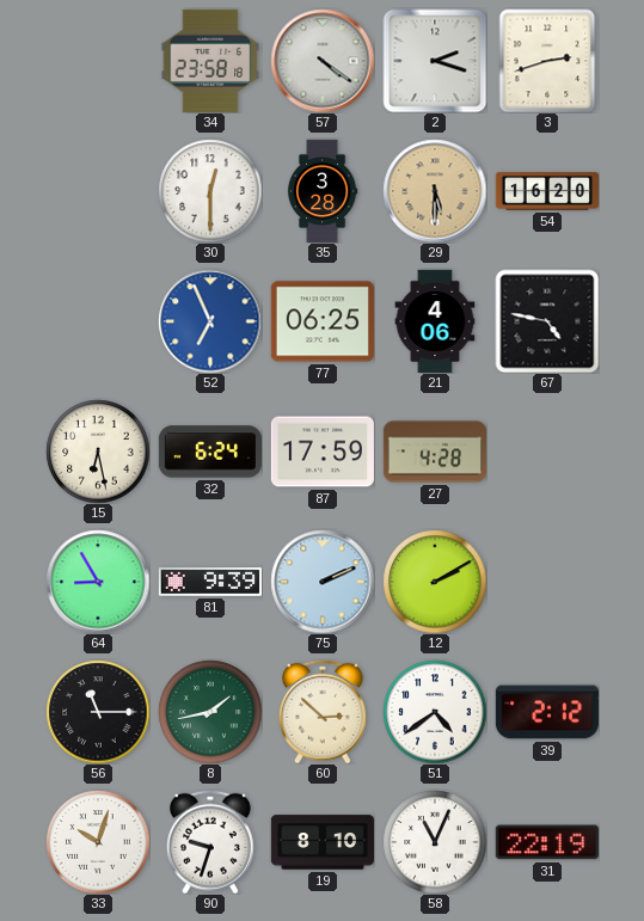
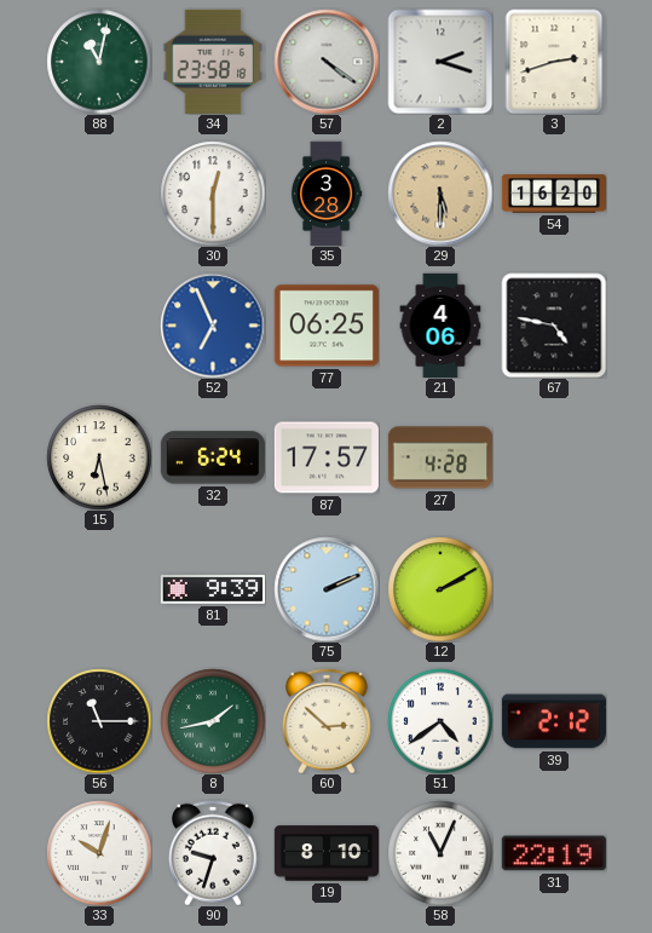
88: none -> 11:02
87: 17:59 -> 17:57
64: 8:55 -> none
